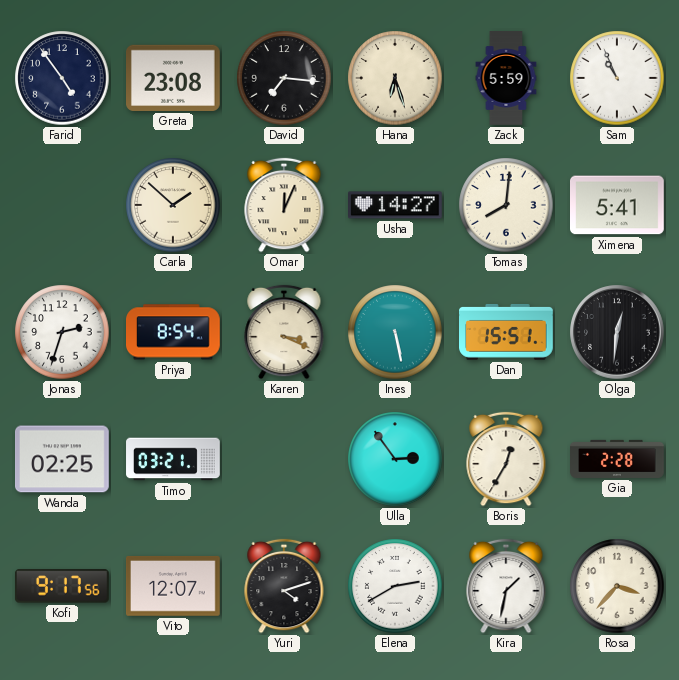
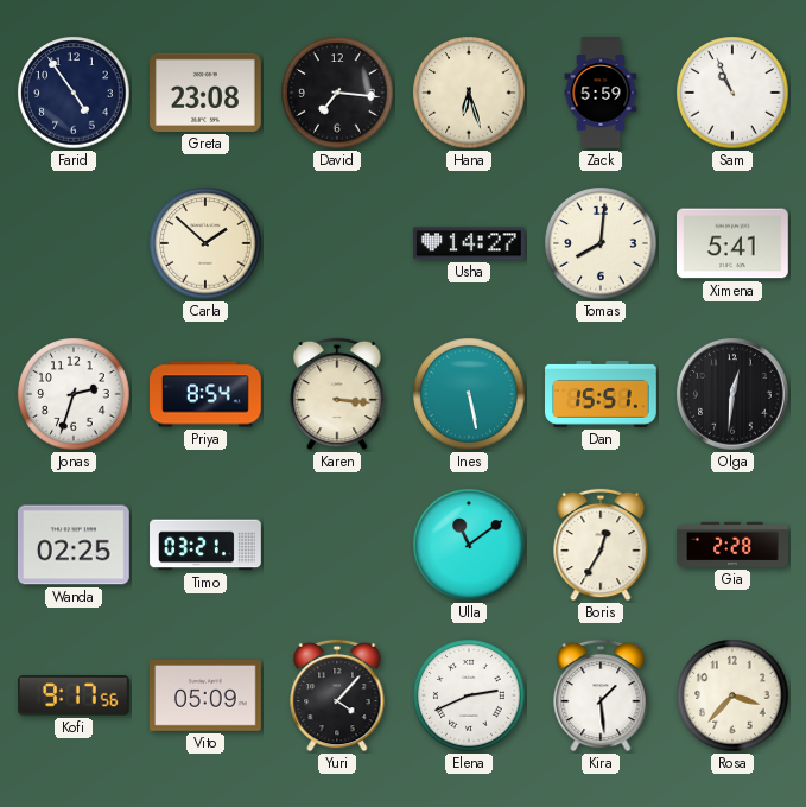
Omar: 12:04 -> none
Karen: 3:19 -> 3:16
Ulla: 2:54 -> 11:09
Vito: 12:07 -> 05:09
Yuri: 4:12 -> 4:07
Elena: 2:40 -> 2:41
Kira: 1:32 -> 1:29
